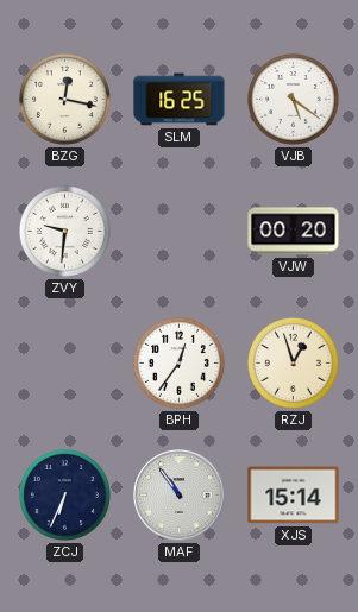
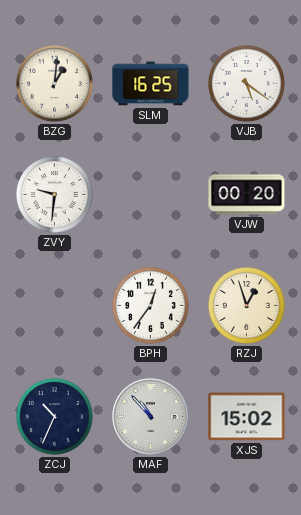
BZG: 12:17 -> 1:01
ZCJ: 6:34 -> 10:34
MAF: 10:54 -> 10:53
XJS: 15:14 -> 15:02
